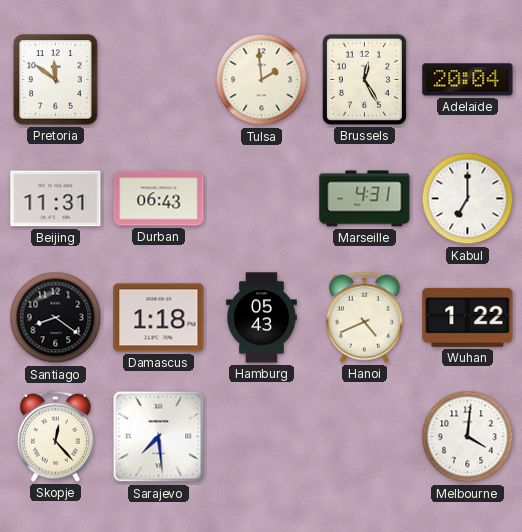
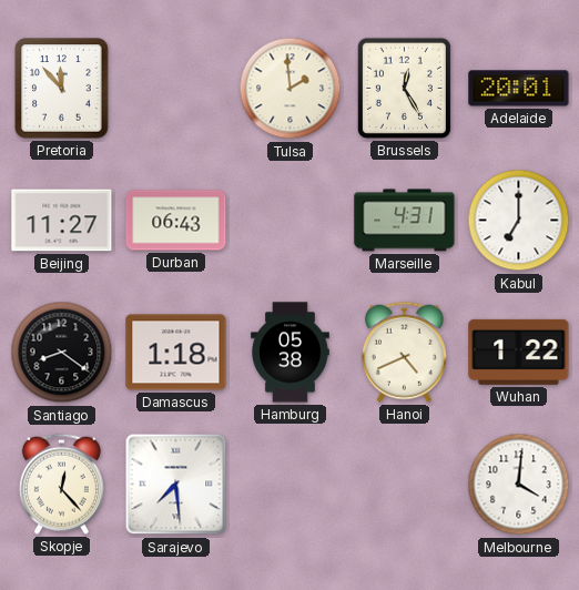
Pretoria: 11:51 -> 11:53
Adelaide: 20:04 -> 20:01
Beijing: 11:31 -> 11:27
Hamburg: 05:43 -> 05:38
